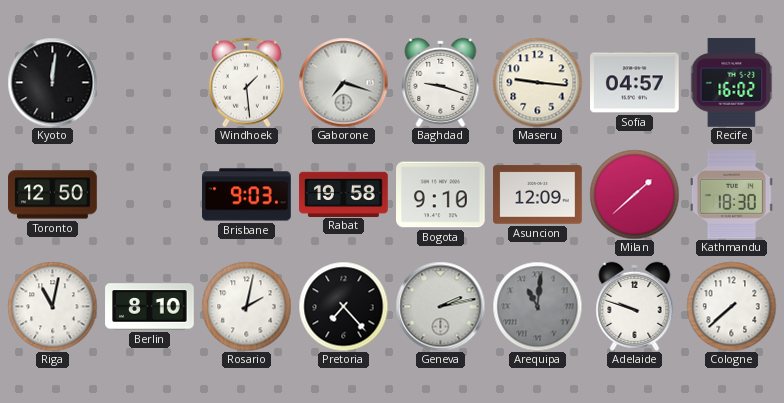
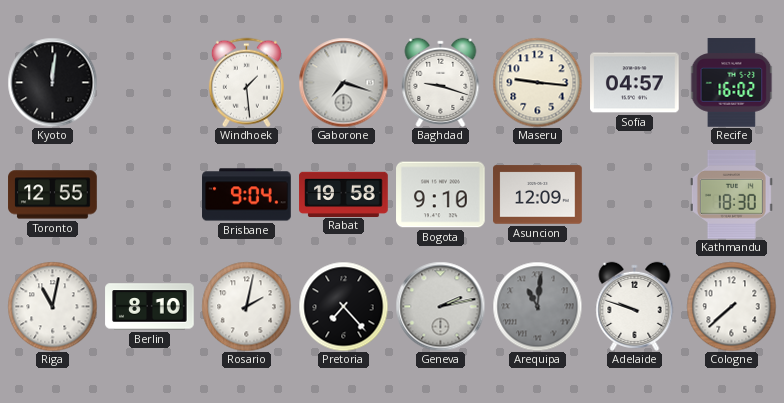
Toronto: 12:50 -> 12:55
Brisbane: 9:03 -> 9:04
Milan: 1:38 -> none
